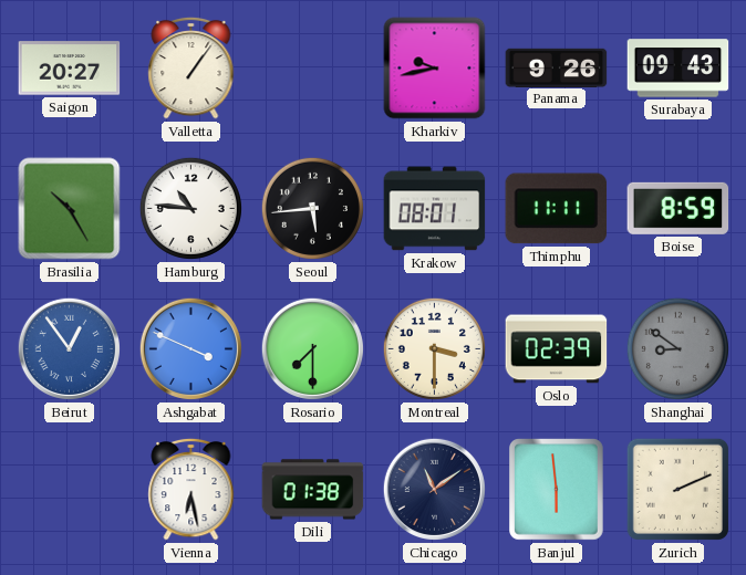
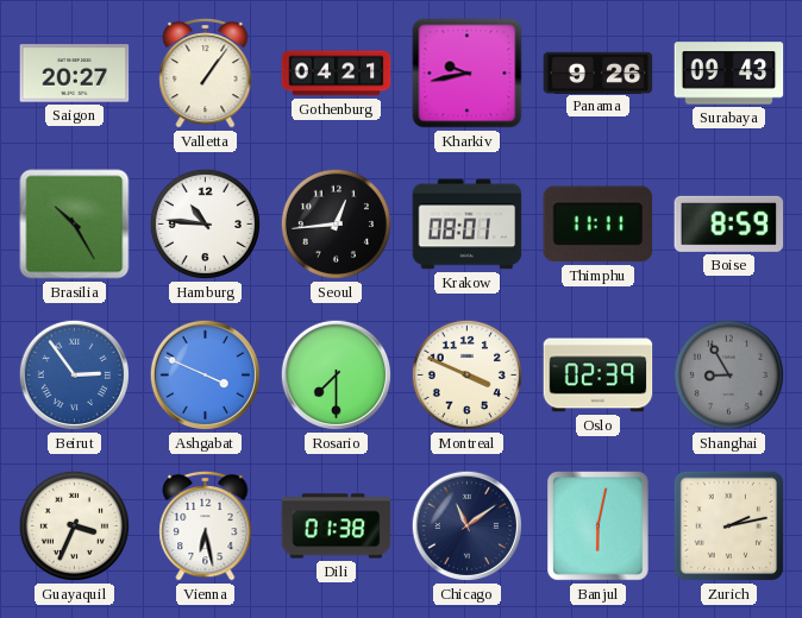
Gothenburg: none -> 04:21
Seoul: 5:44 -> 12:44
Beirut: 12:54 -> 2:54
Montreal: 3:30 -> 3:49
Shanghai: 8:51 -> 8:55
Guayaquil: none -> 3:34
Banjul: 5:59 -> 6:02
Zurich: 2:11 -> 2:13
